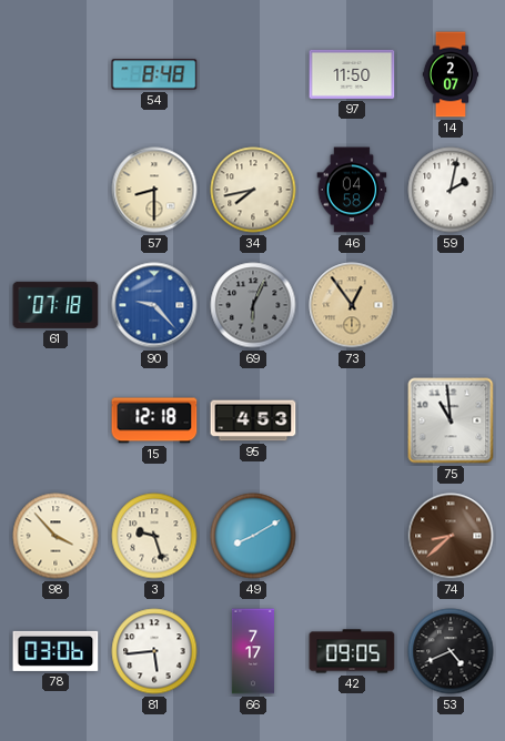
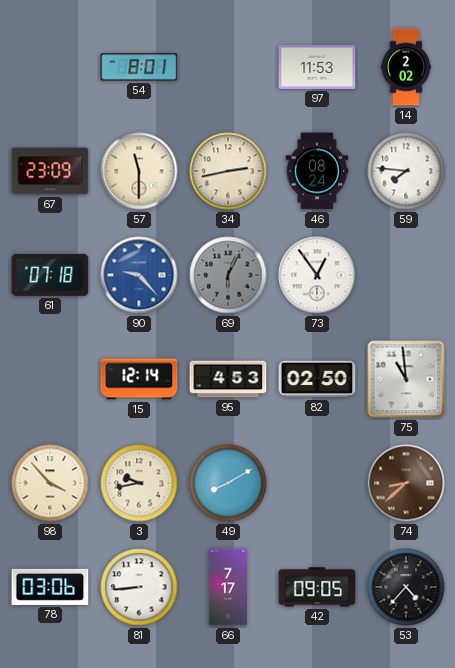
54: 8:48 -> 8:01
97: 11:50 -> 11:53
14: 2:07 -> 2:02
67: none -> 23:09
57: 8:30 -> 11:30
34: 7:43 -> 2:43
46: 04:58 -> 08:24
59: 2:02 -> 7:46
73 dial: champagne -> white
15: 12:18 -> 12:14
82: none -> 02:50
3: 9:27 -> 9:43
81: 5:44 -> 8:44
53: 4:41 -> 4:37
